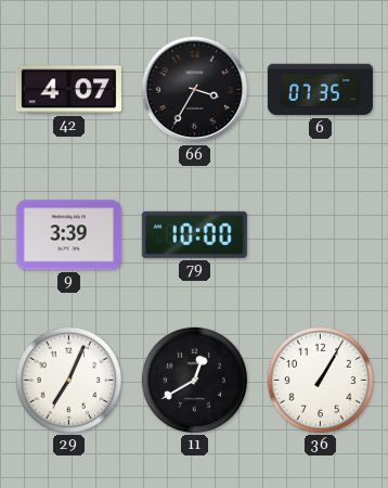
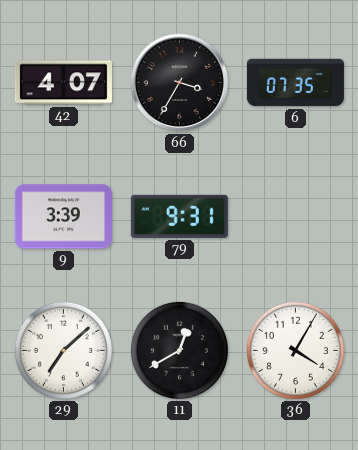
79: 10:00 -> 9:31
29: 7:04 -> 7:08
36: 1:05 -> 4:05
